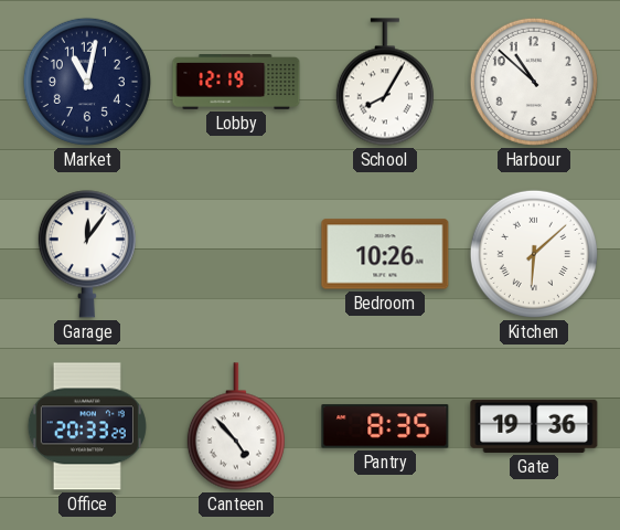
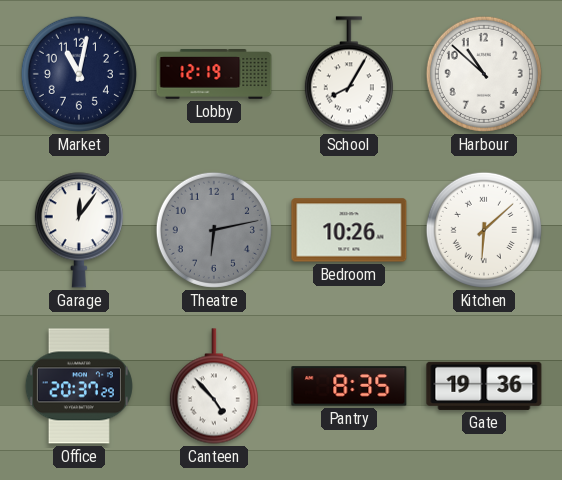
Theatre: none -> 6:13
Office: 20:33 -> 20:37
